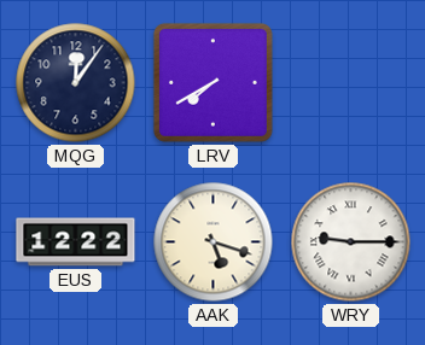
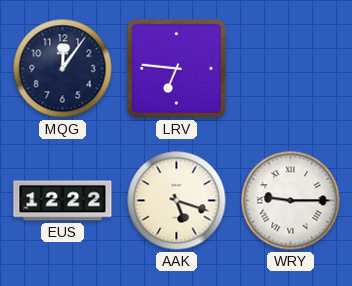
LRV: 7:40 -> 6:46
